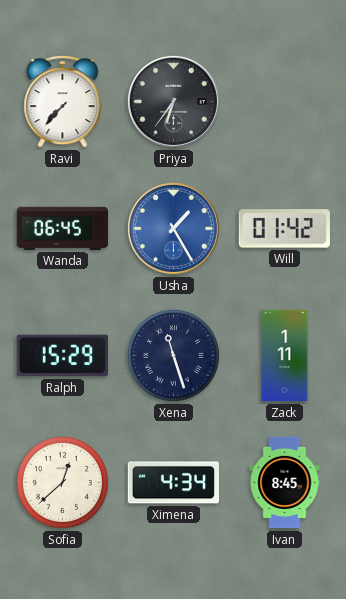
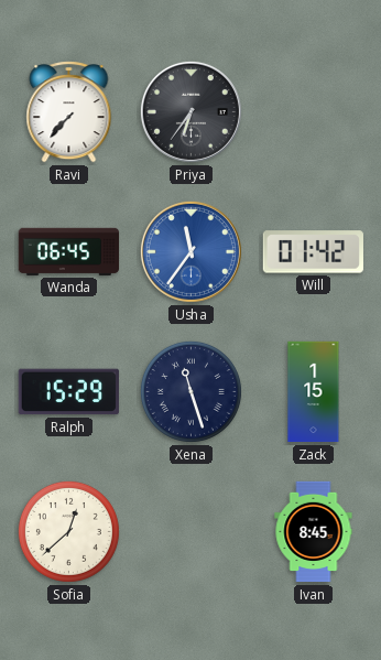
Usha: 1:25 -> 11:36
Zack: 1:11 -> 1:15
Ximena: 4:34 -> none
